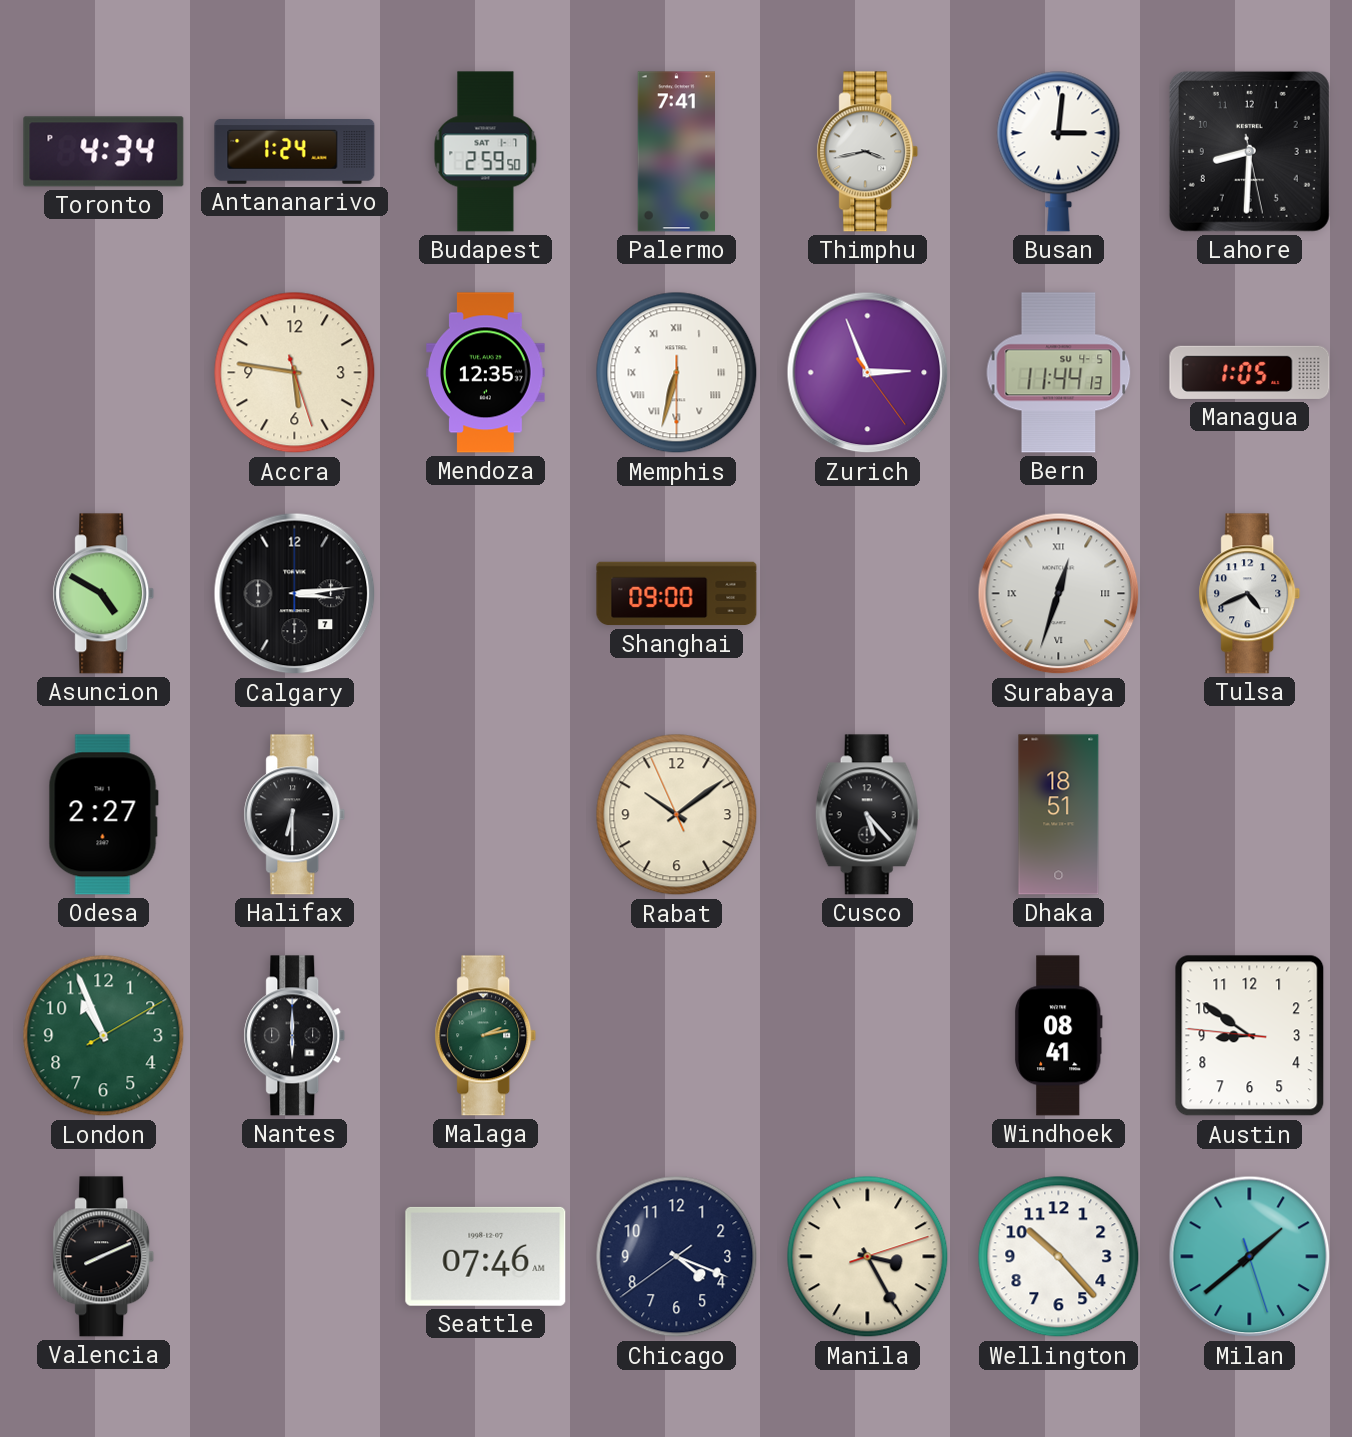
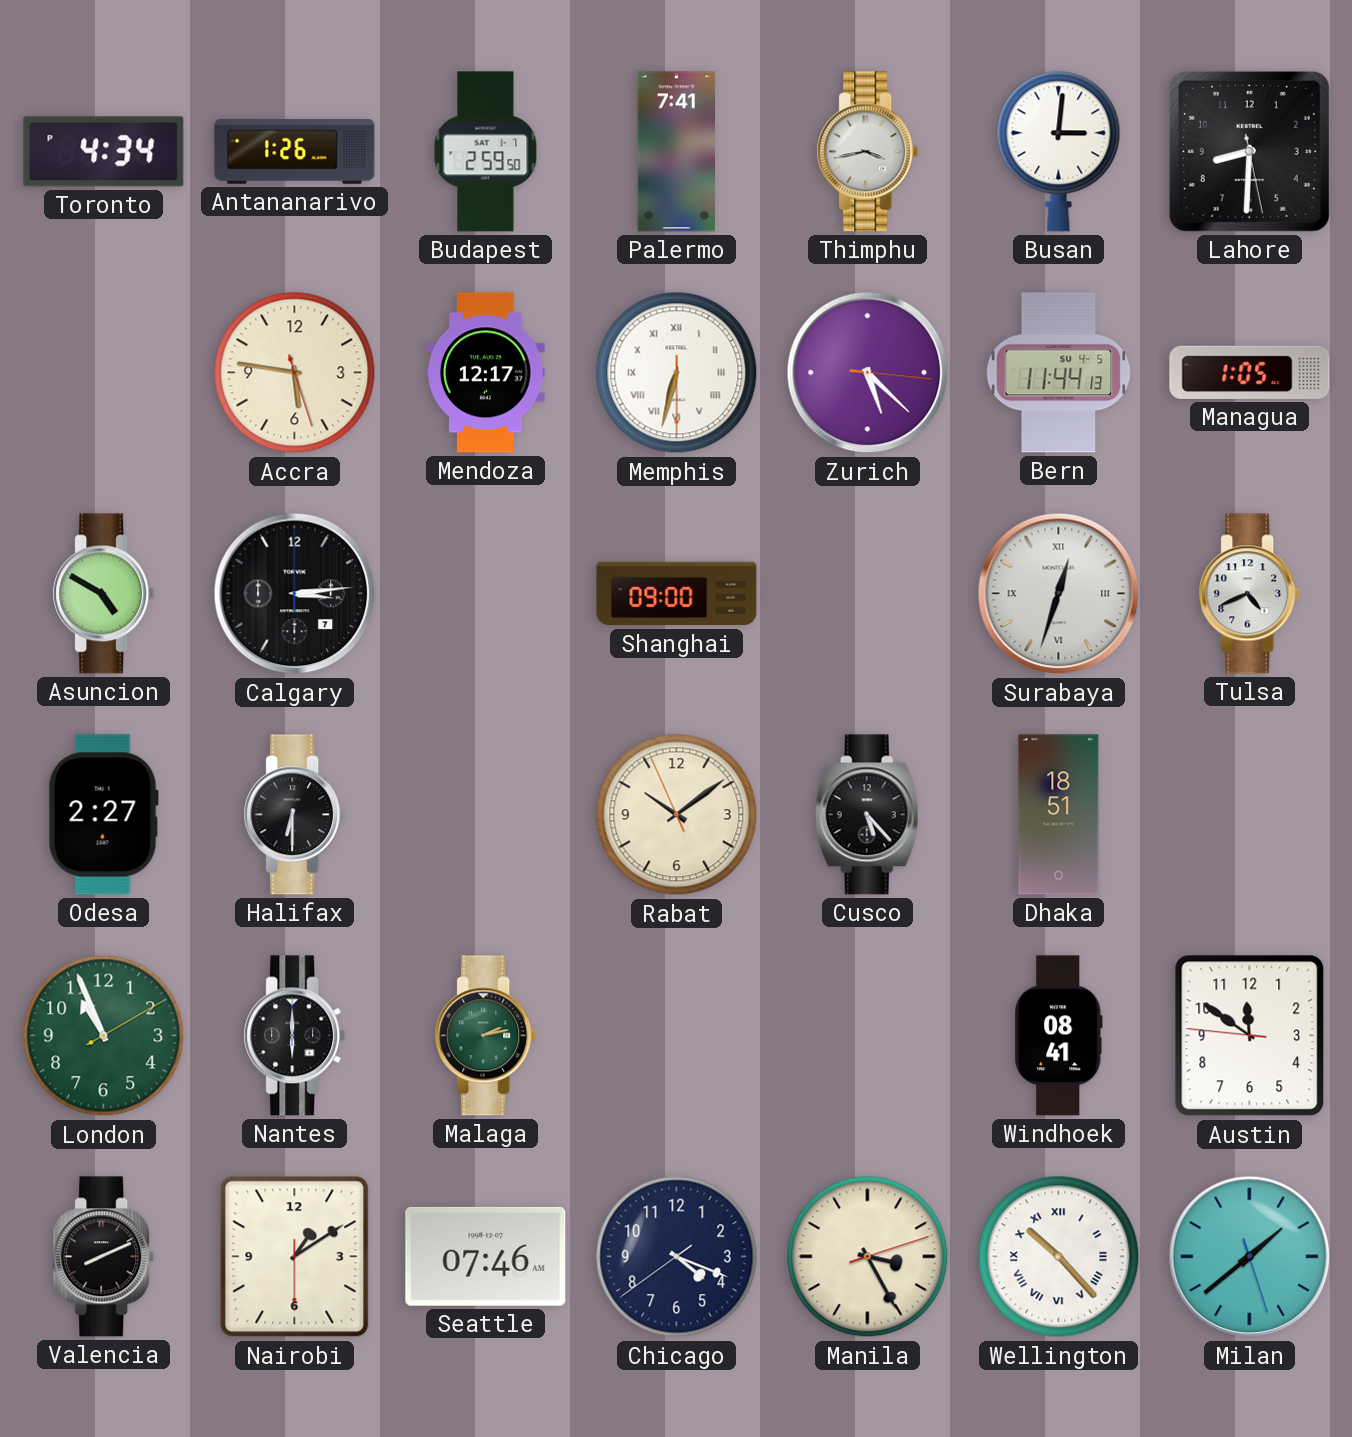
Antananarivo: 1:24 -> 1:26
Mendoza: 12:35 -> 12:17
Zurich: 2:56 -> 5:22
Austin: 8:50 -> 11:50
Nairobi: none -> 1:09
Wellington numerals: Arabic -> Roman
